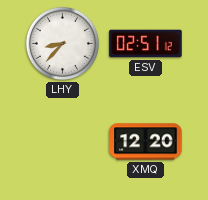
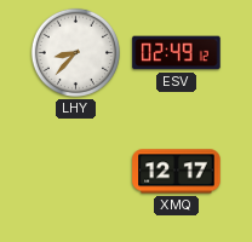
ESV: 02:51 -> 02:49
XMQ: 12:20 -> 12:17
